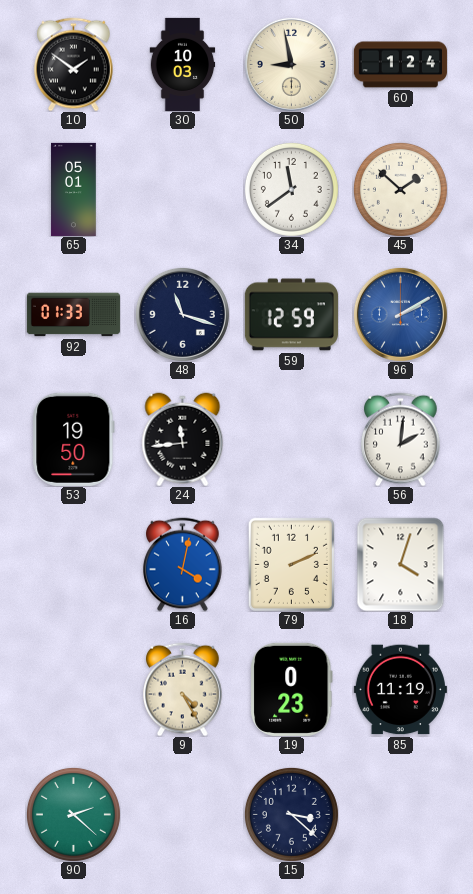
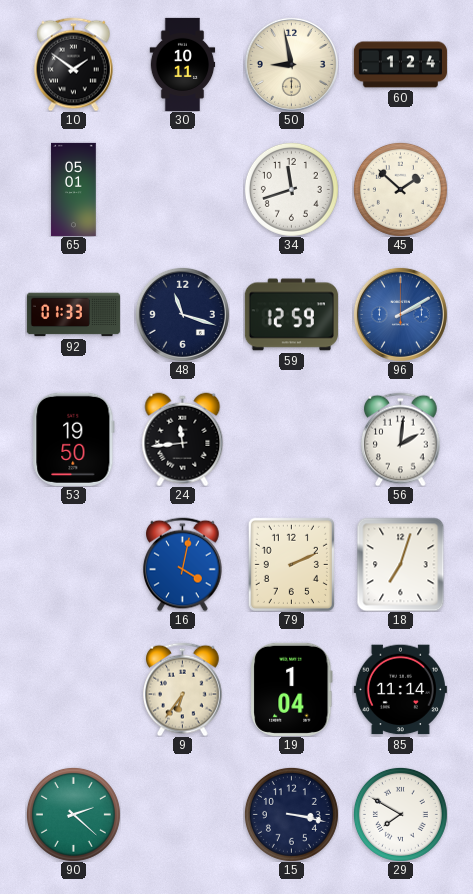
30: 10:03 -> 10:11
34: 11:39 -> 11:42
18: 4:03 -> 7:03
9: 4:25 -> 6:36
19: 0:23 -> 1:04
85: 11:19 -> 11:14
15: 3:22 -> 3:17
29: none -> 7:50
